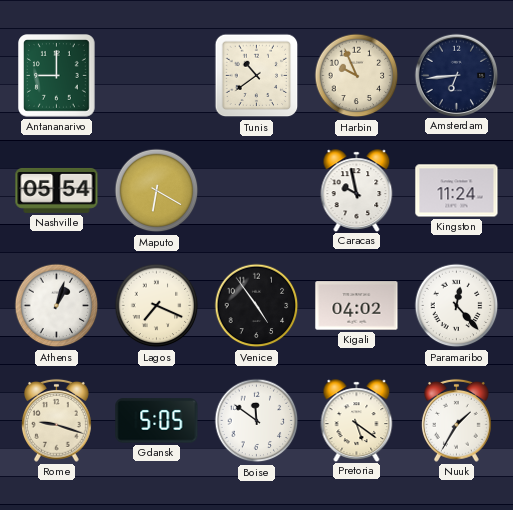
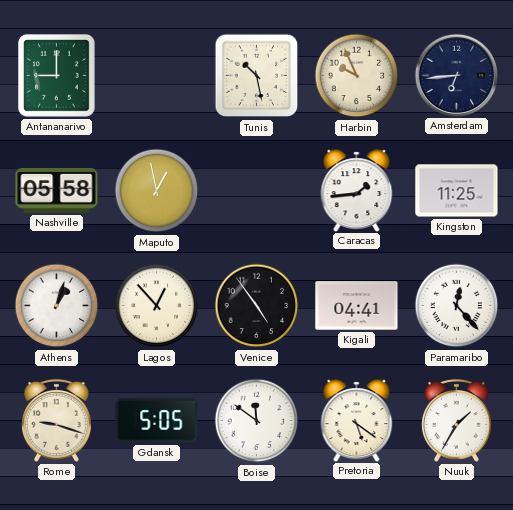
Tunis: 10:39 -> 10:28
Nashville: 05:54 -> 05:58
Maputo: 6:20 -> 12:58
Caracas: 9:58 -> 1:44
Kingston: 11:24 -> 11:25
Lagos: 7:19 -> 12:53
Kigali: 04:02 -> 04:41
